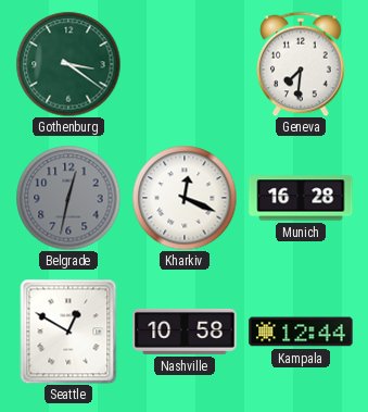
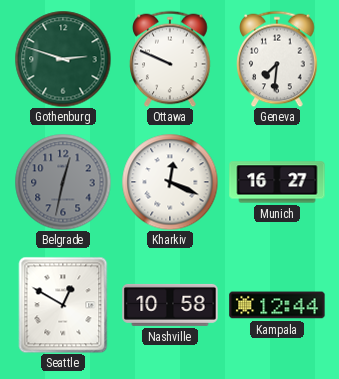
Gothenburg: 3:21 -> 2:48
Ottawa: none -> 9:49
Munich: 16:28 -> 16:27
